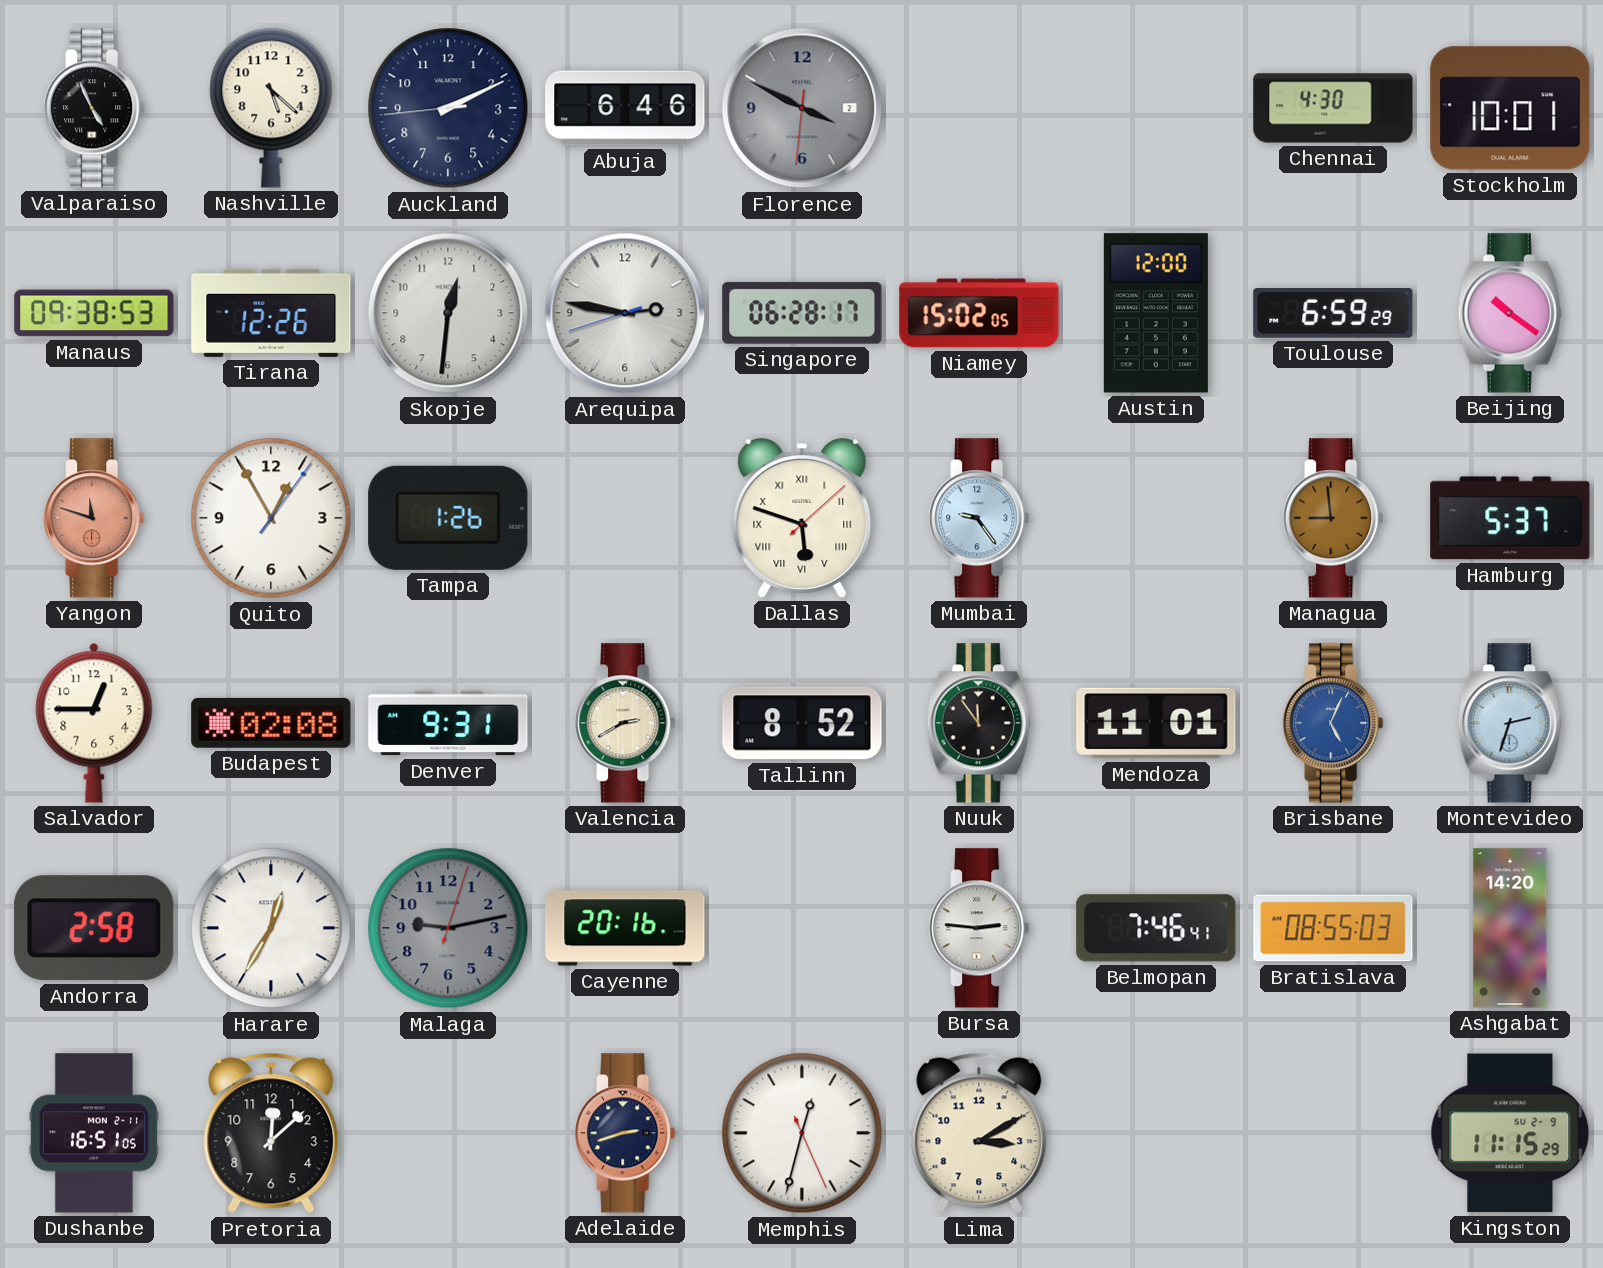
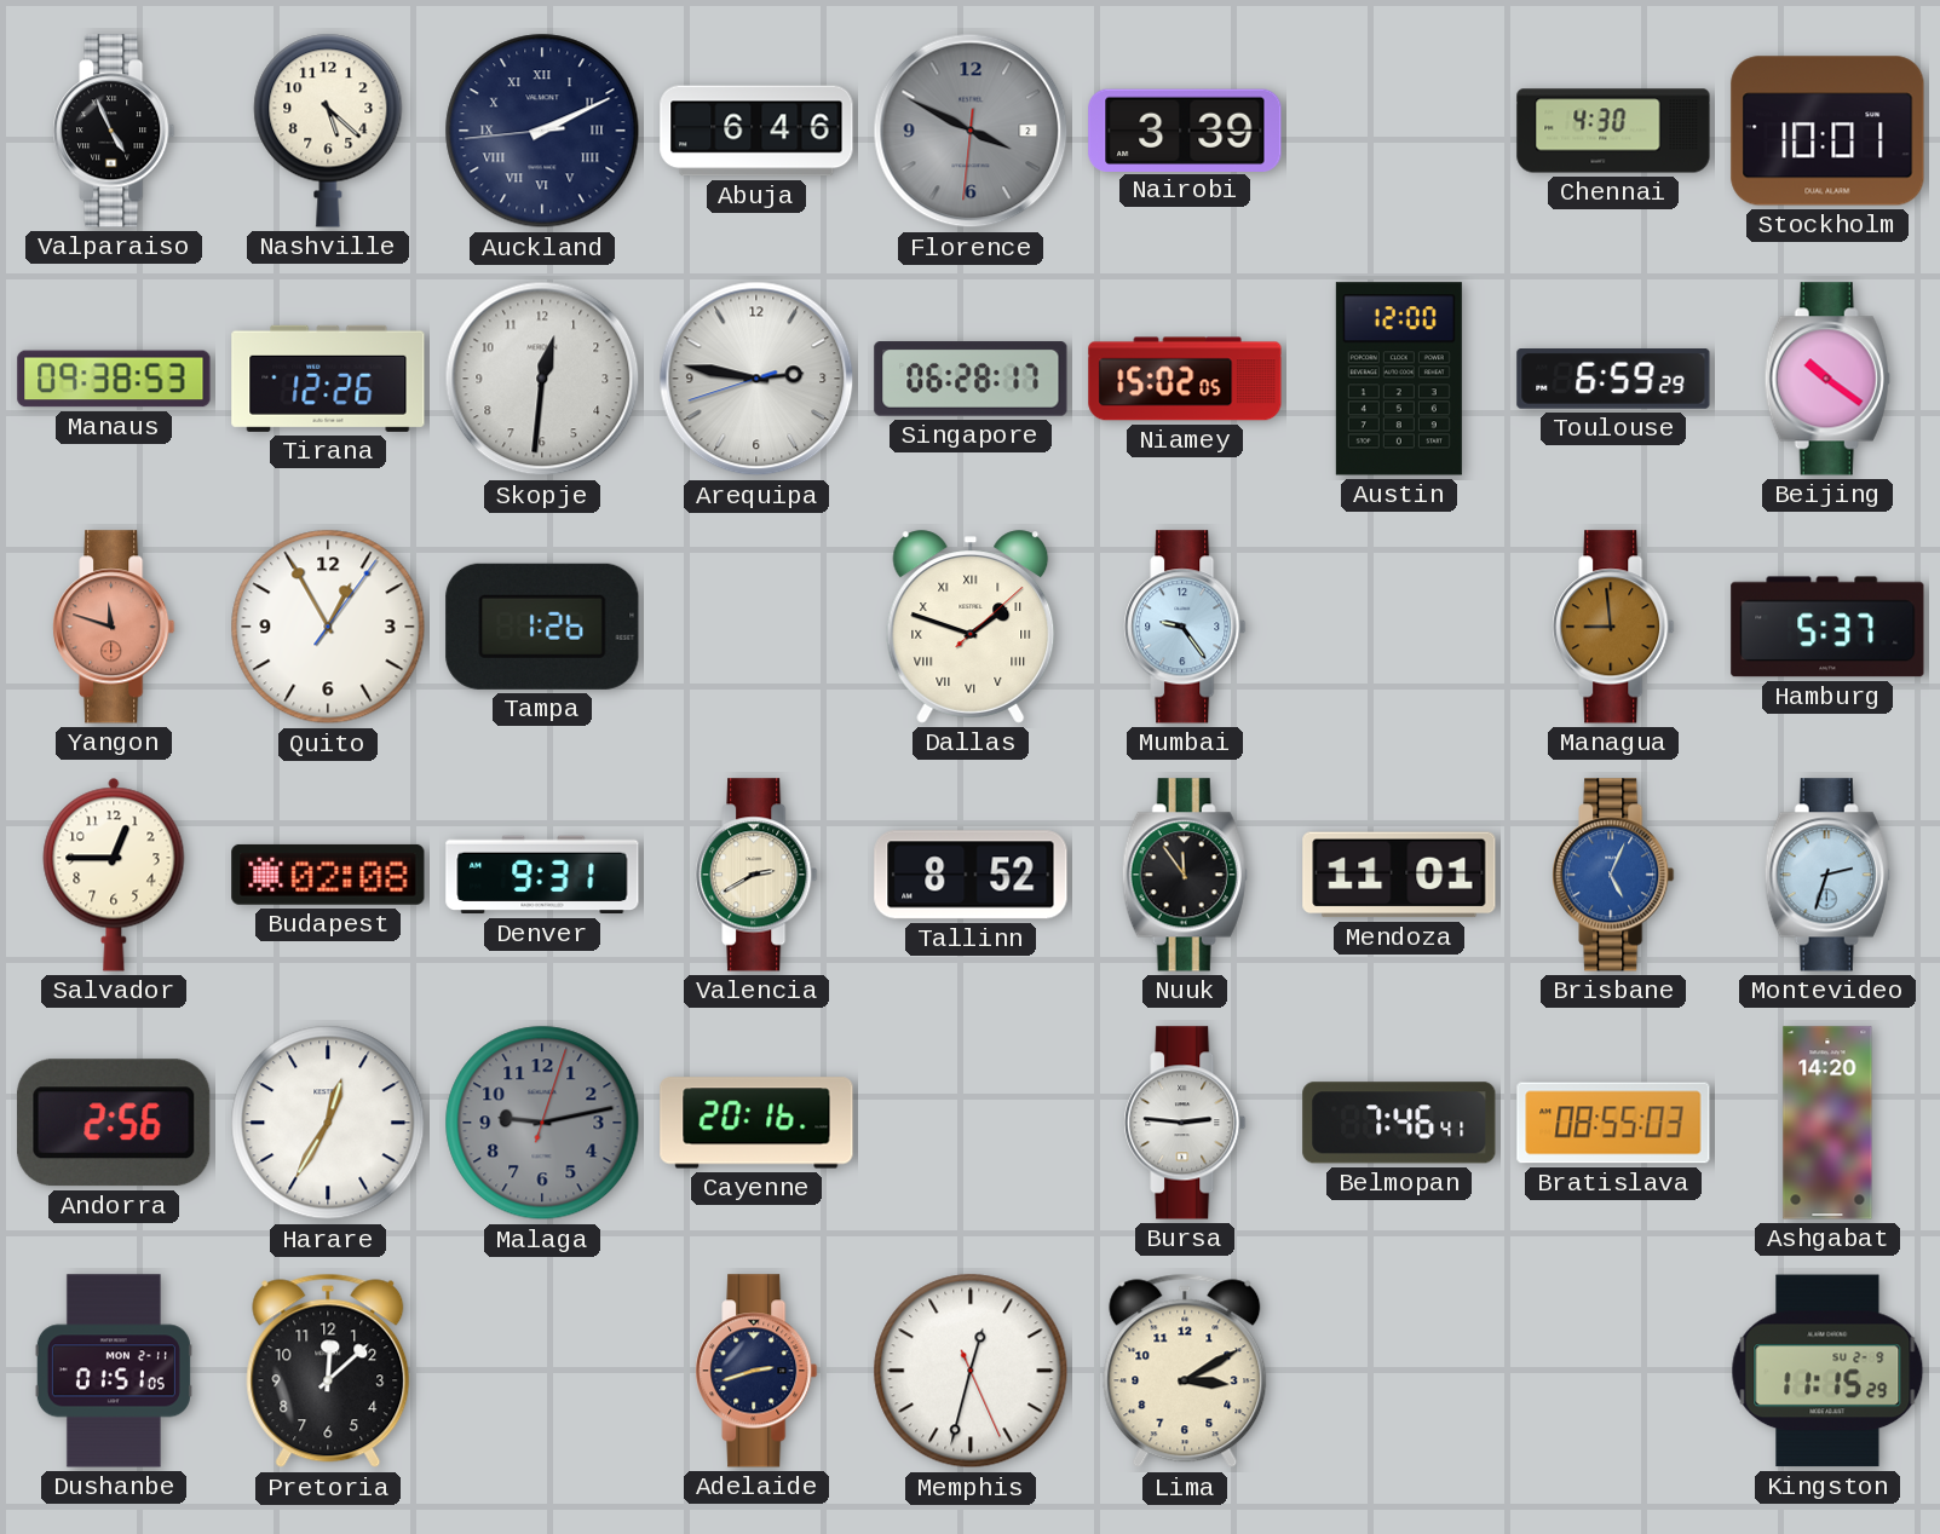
Auckland numerals: Arabic -> Roman
Nairobi: none -> 3:39
Dallas: 5:48 -> 1:48
Andorra: 2:58 -> 2:56
Dushanbe: 16:51 -> 01:51
